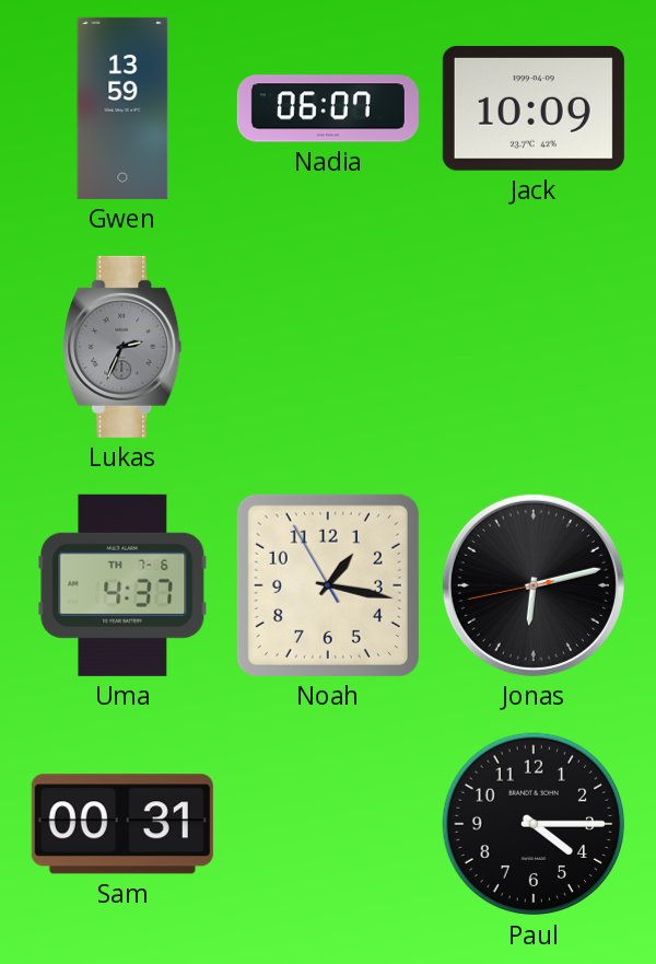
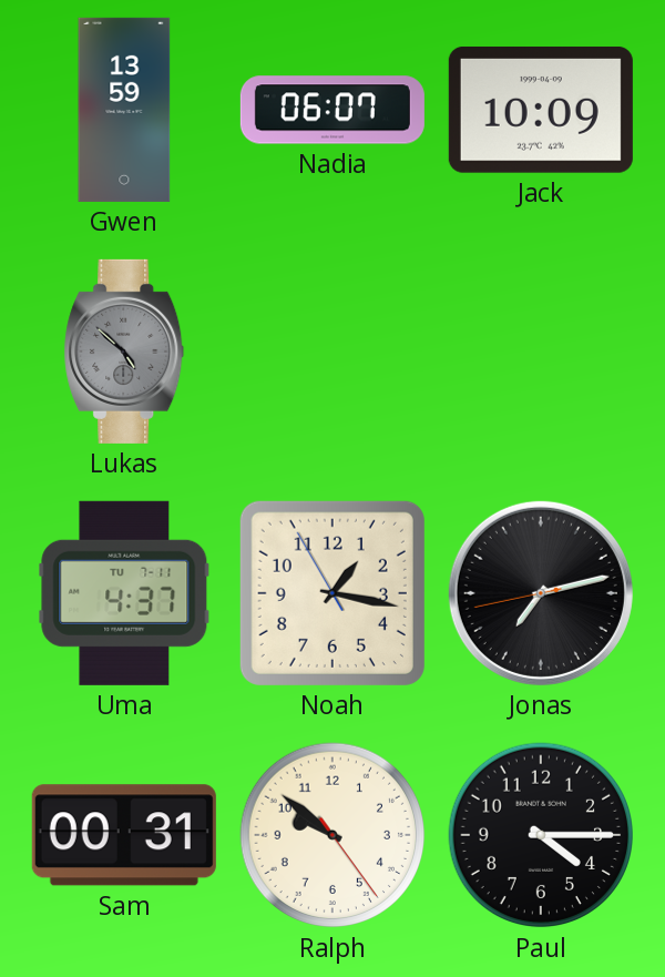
Lukas: 2:34 -> 4:52
Uma date: TH 7-6 -> TU 7-11
Jonas: 6:12 -> 7:12
Ralph: none -> 9:51
